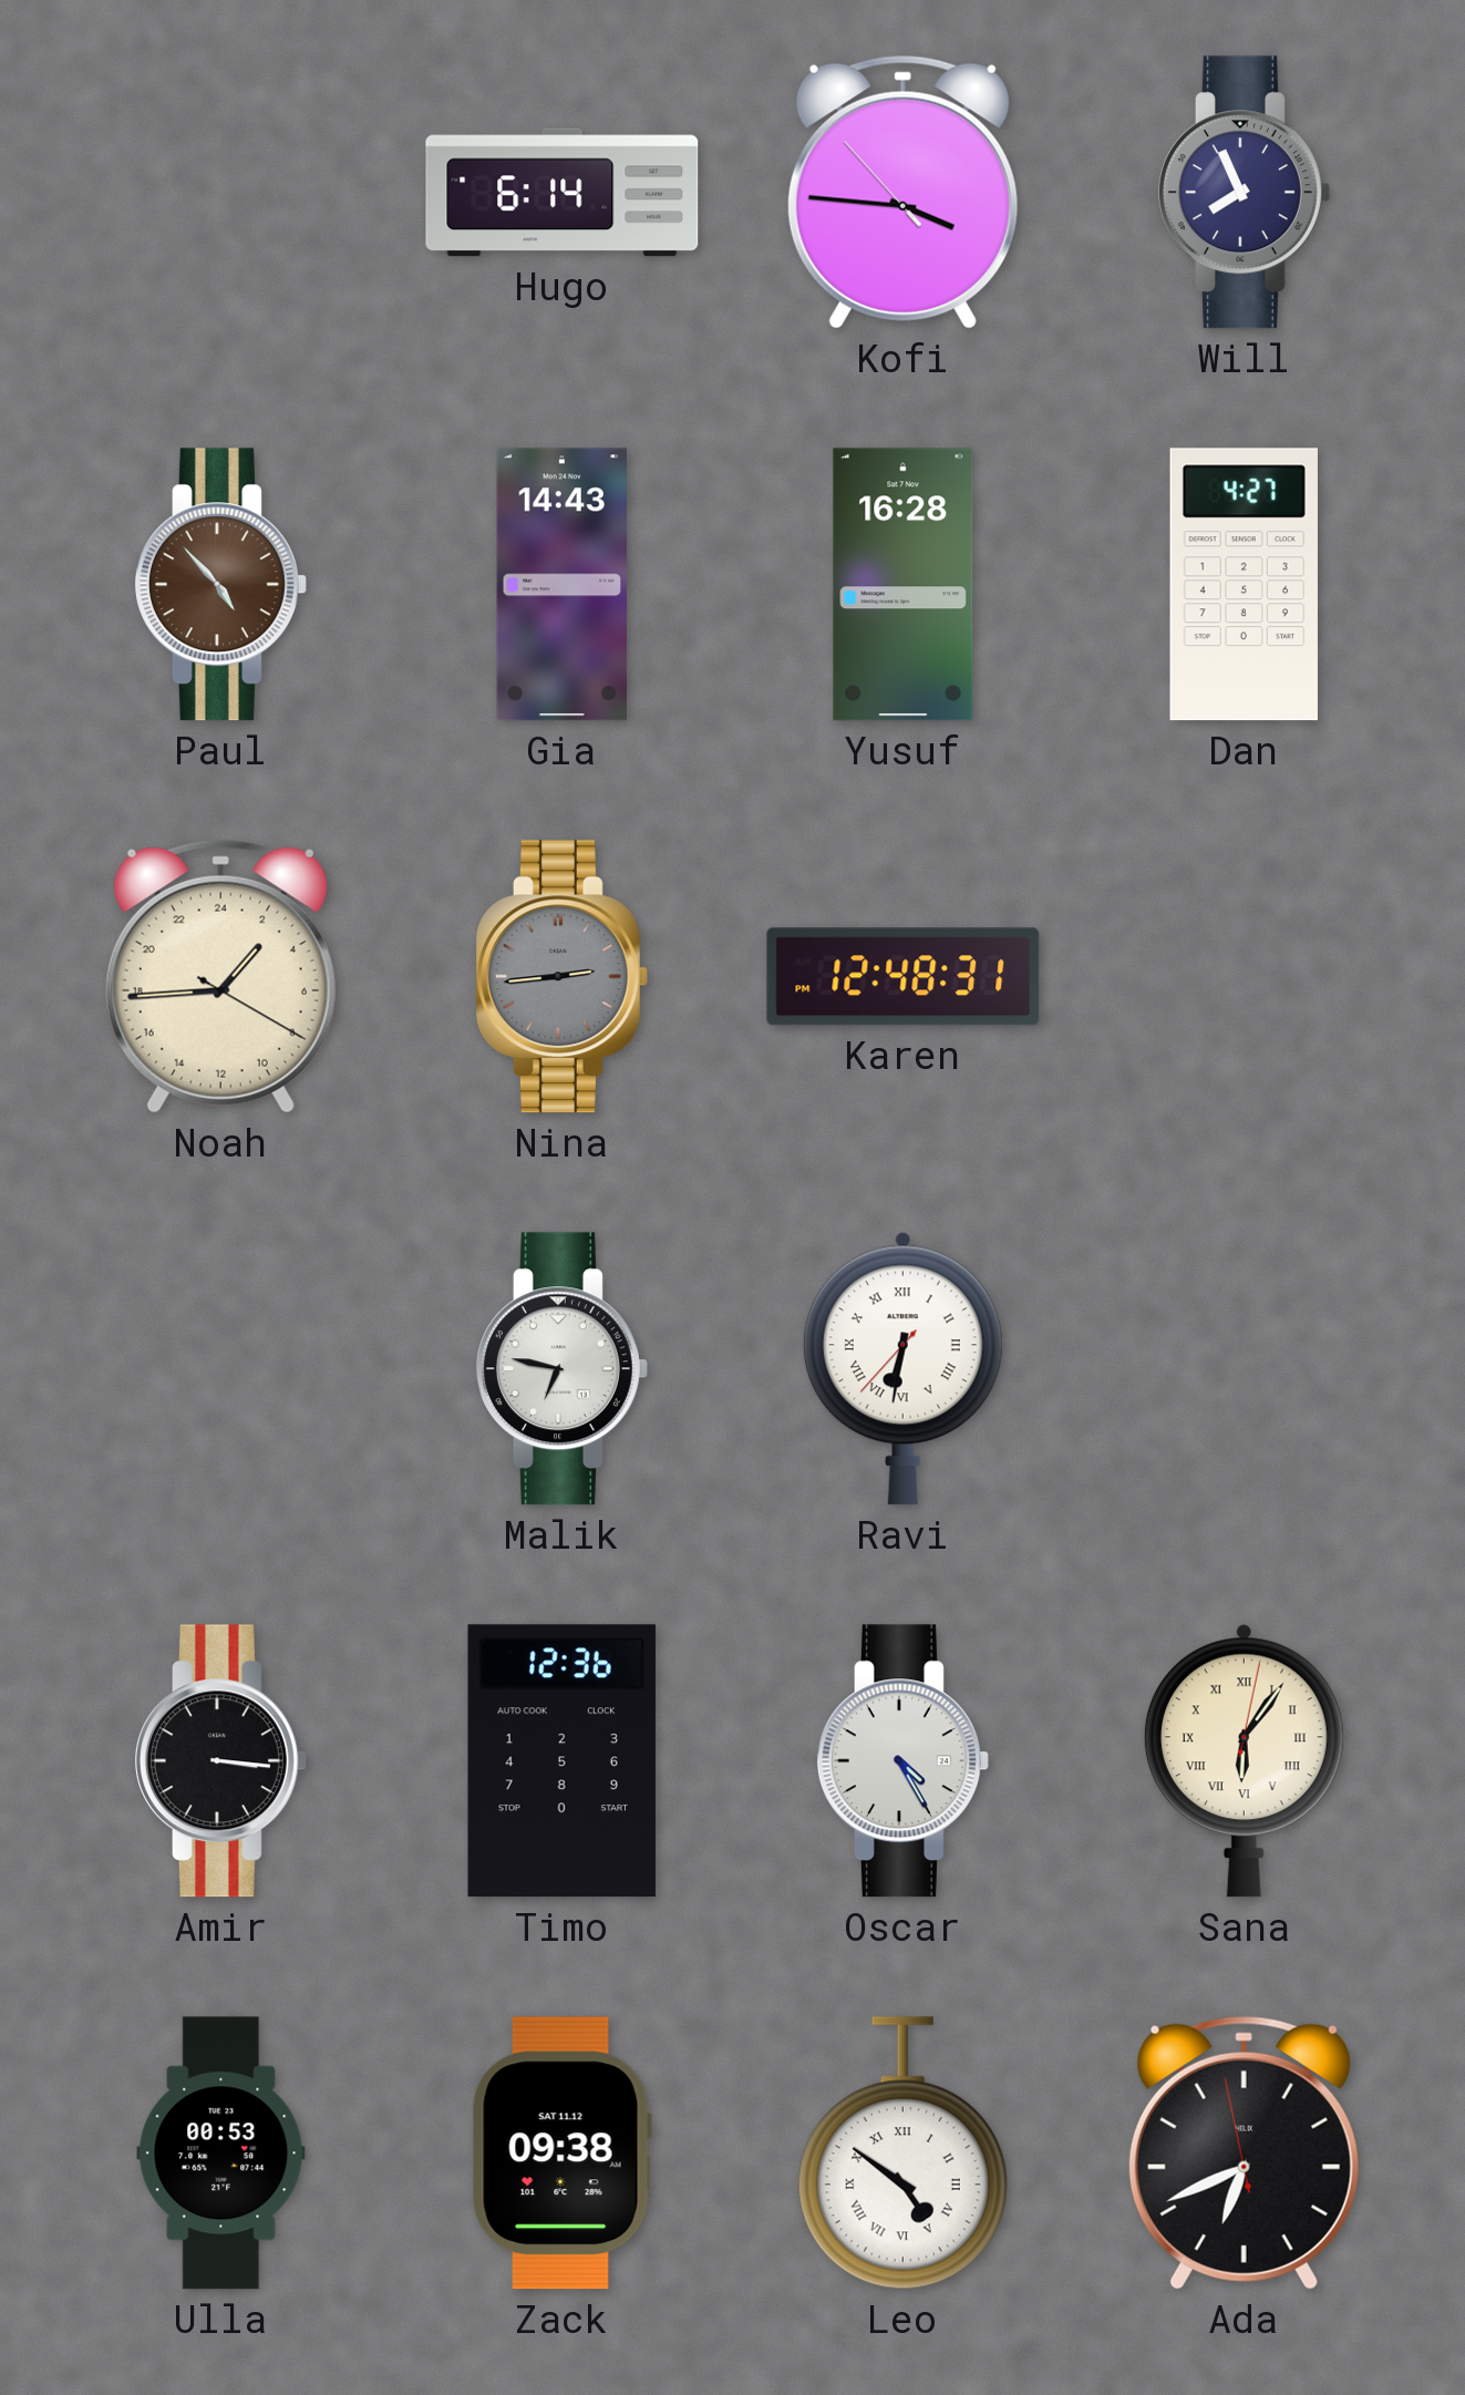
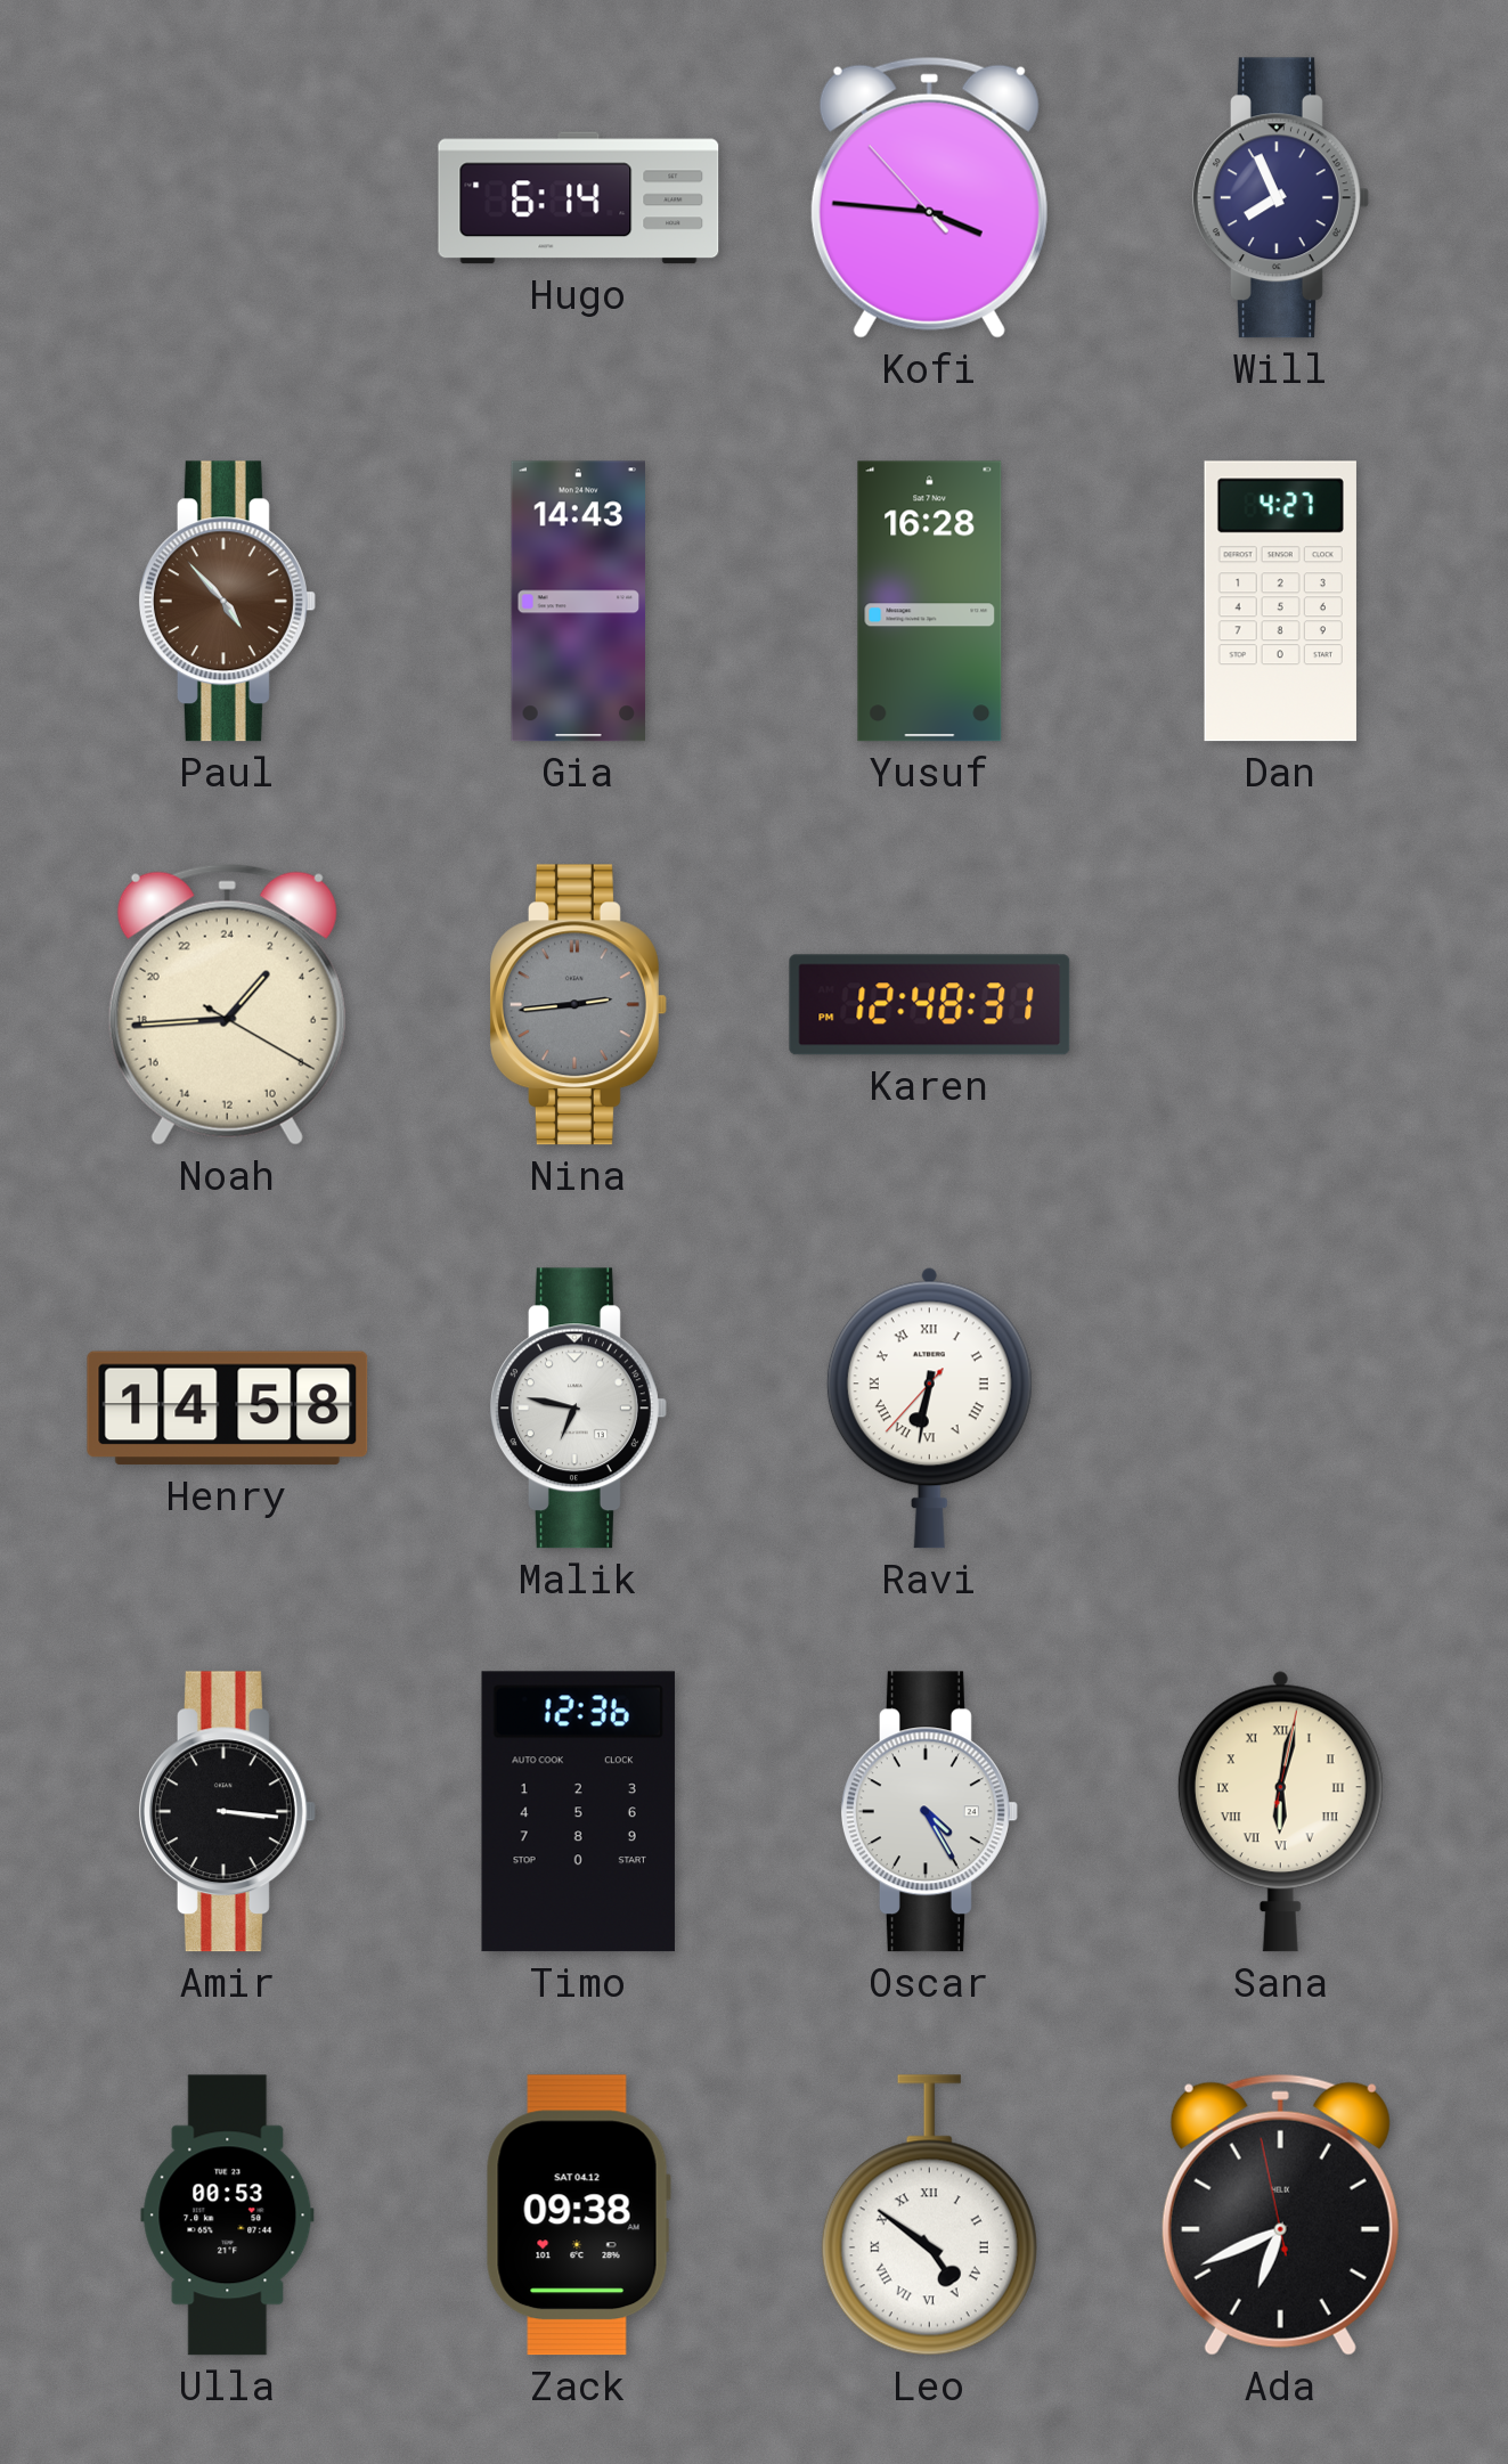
Henry: none -> 14:58
Sana: 6:06 -> 6:02
Zack date: SAT 11.12 -> SAT 04.12
